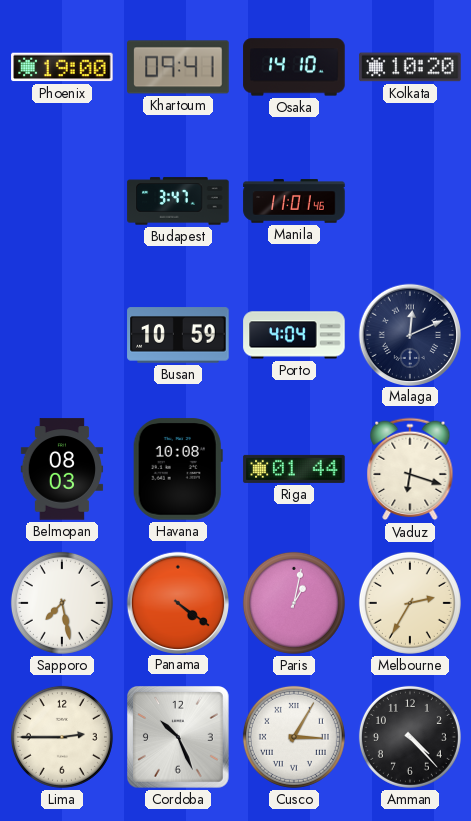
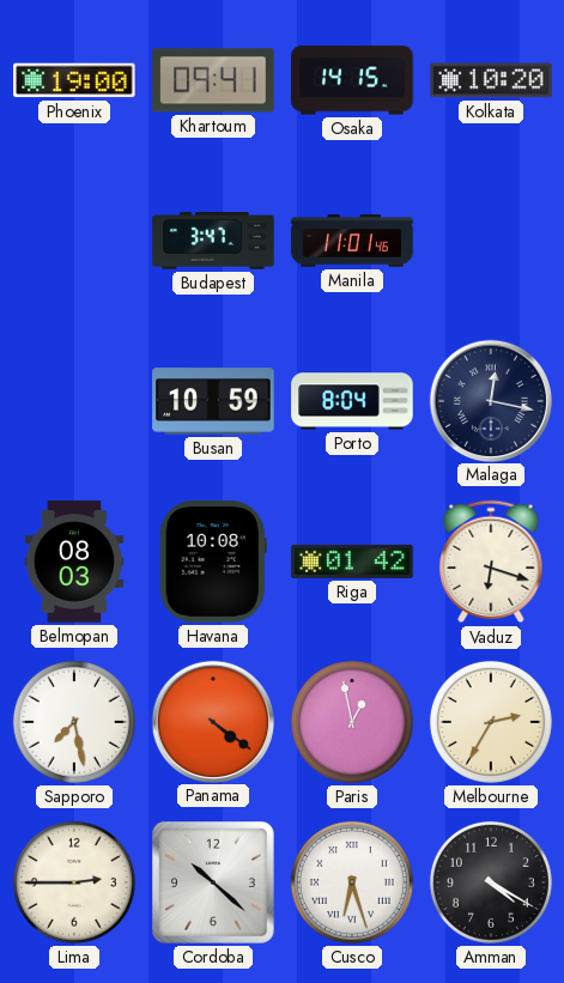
Osaka: 14:10 -> 14:15
Porto: 4:04 -> 8:04
Malaga: 12:11 -> 12:17
Riga: 01:44 -> 01:42
Paris: 1:02 -> 12:58
Cordoba: 10:26 -> 10:22
Cusco: 3:05 -> 6:27
Amman: 4:23 -> 4:20
